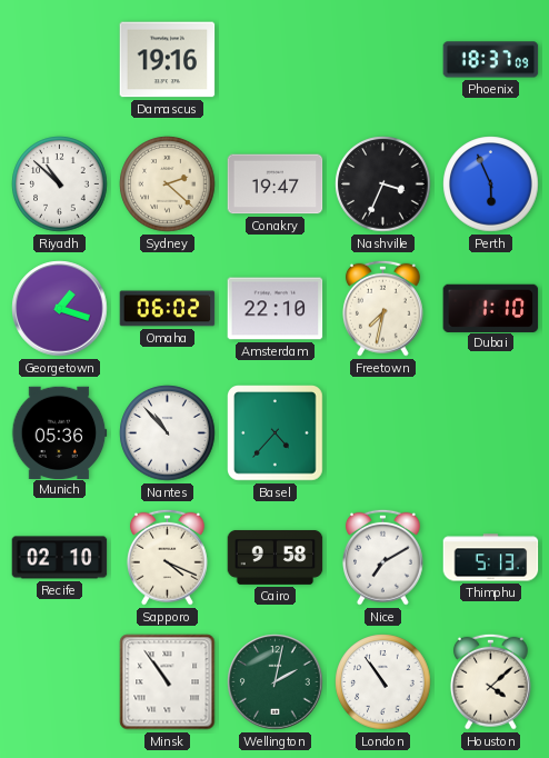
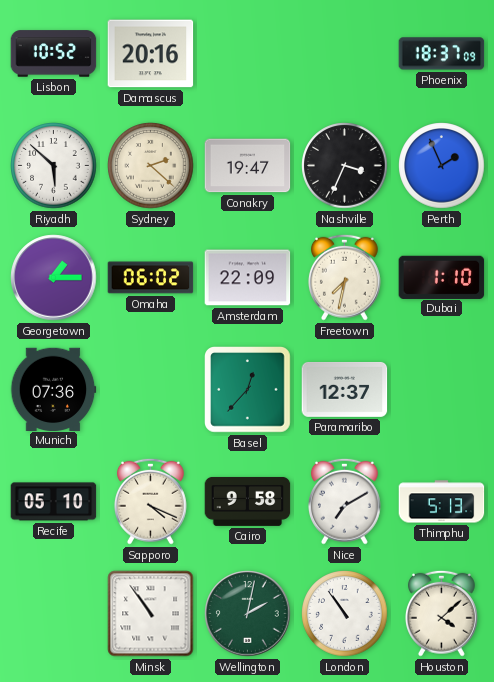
Lisbon: none -> 10:52
Damascus: 19:16 -> 20:16
Riyadh: 10:52 -> 5:52
Perth: 5:56 -> 1:56
Georgetown: 1:18 -> 1:15
Amsterdam: 22:10 -> 22:09
Munich: 05:36 -> 07:36
Nantes: 10:53 -> none
Basel: 4:37 -> 12:37
Paramaribo: none -> 12:37
Recife: 02:10 -> 05:10
